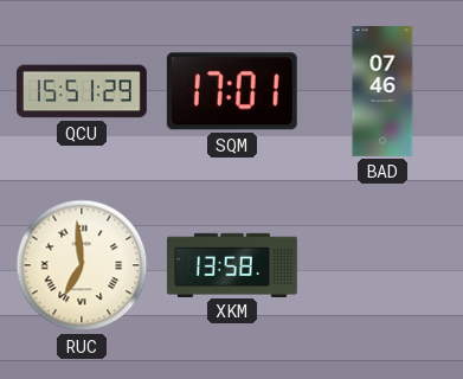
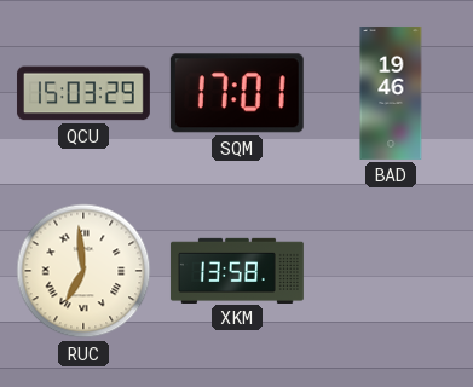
QCU: 15:51 -> 15:03
BAD: 07:46 -> 19:46
